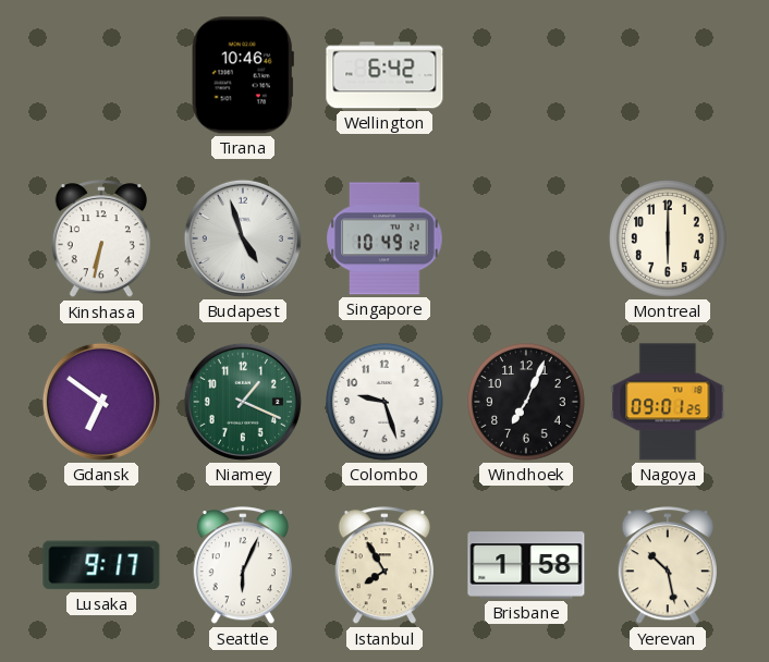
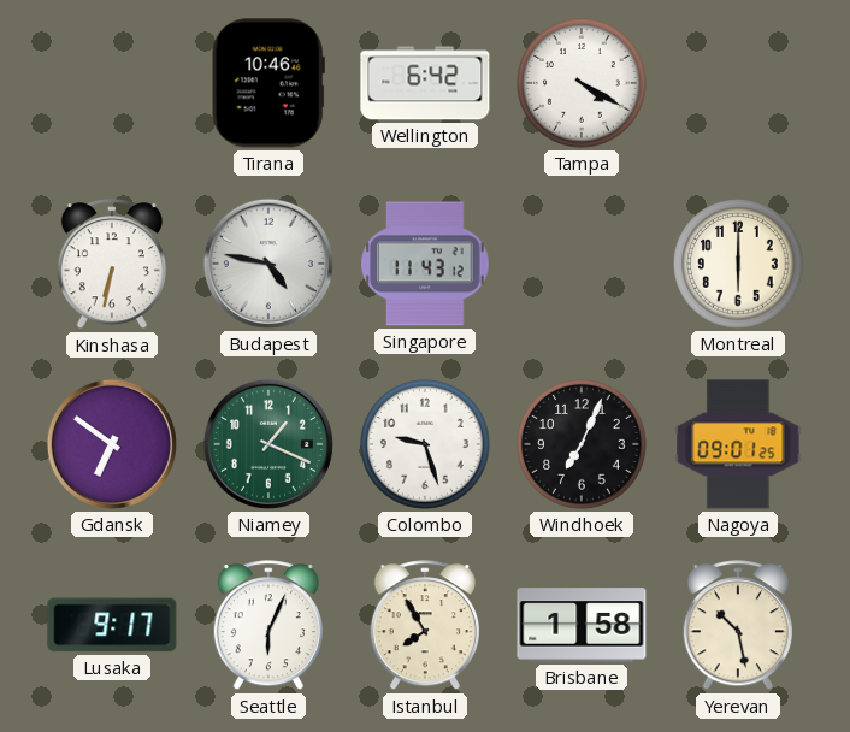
Tampa: none -> 4:20
Budapest: 4:57 -> 4:47
Singapore: 10:49 -> 11:43
